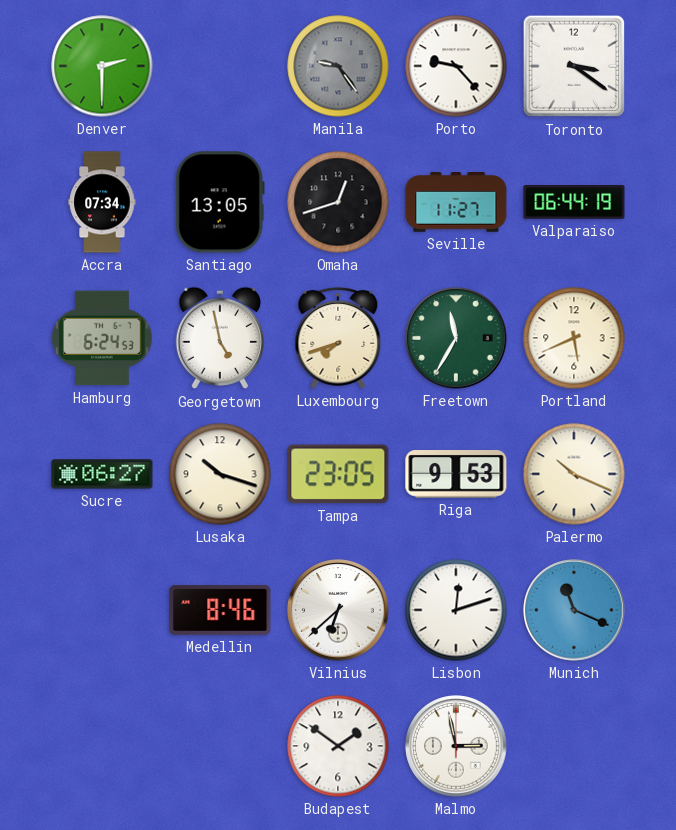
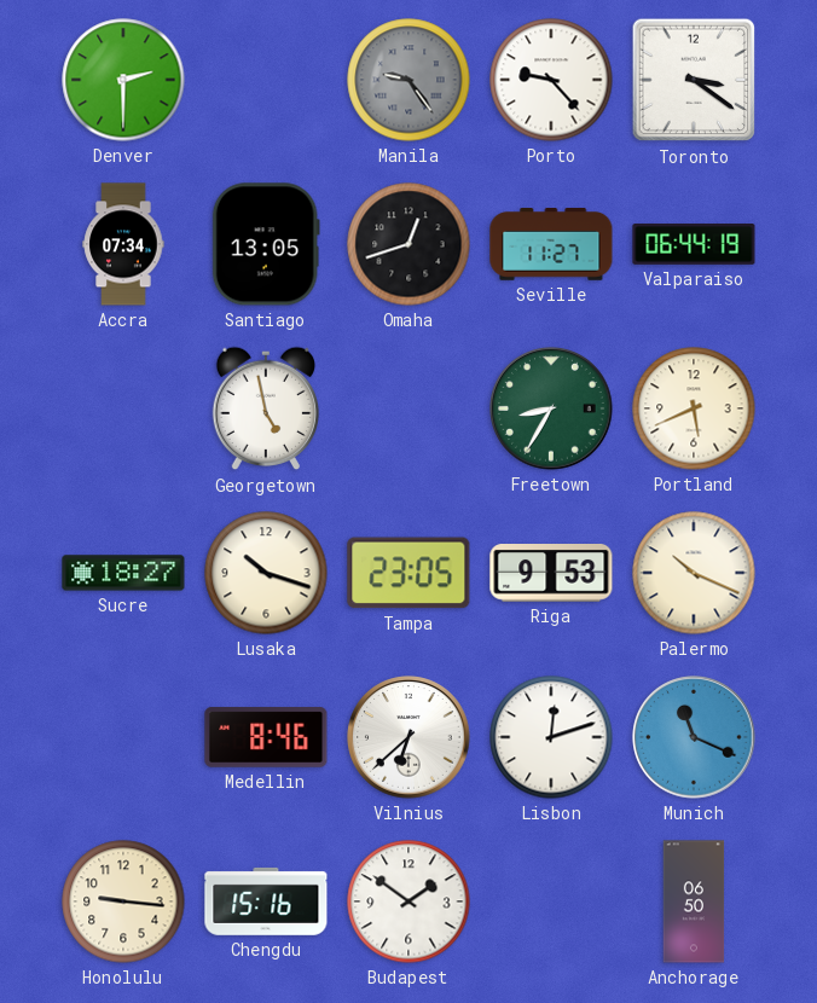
Hamburg: 6:24 -> none
Luxembourg: 7:42 -> none
Freetown: 11:35 -> 8:35
Sucre: 06:27 -> 18:27
Honolulu: none -> 9:16
Chengdu: none -> 15:16
Malmo: 2:58 -> none
Anchorage: none -> 06:50
